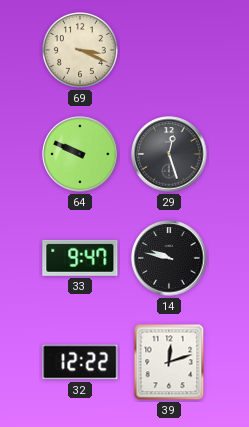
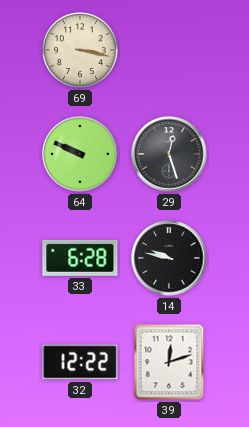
69: 3:19 -> 3:17
33: 9:47 -> 6:28
